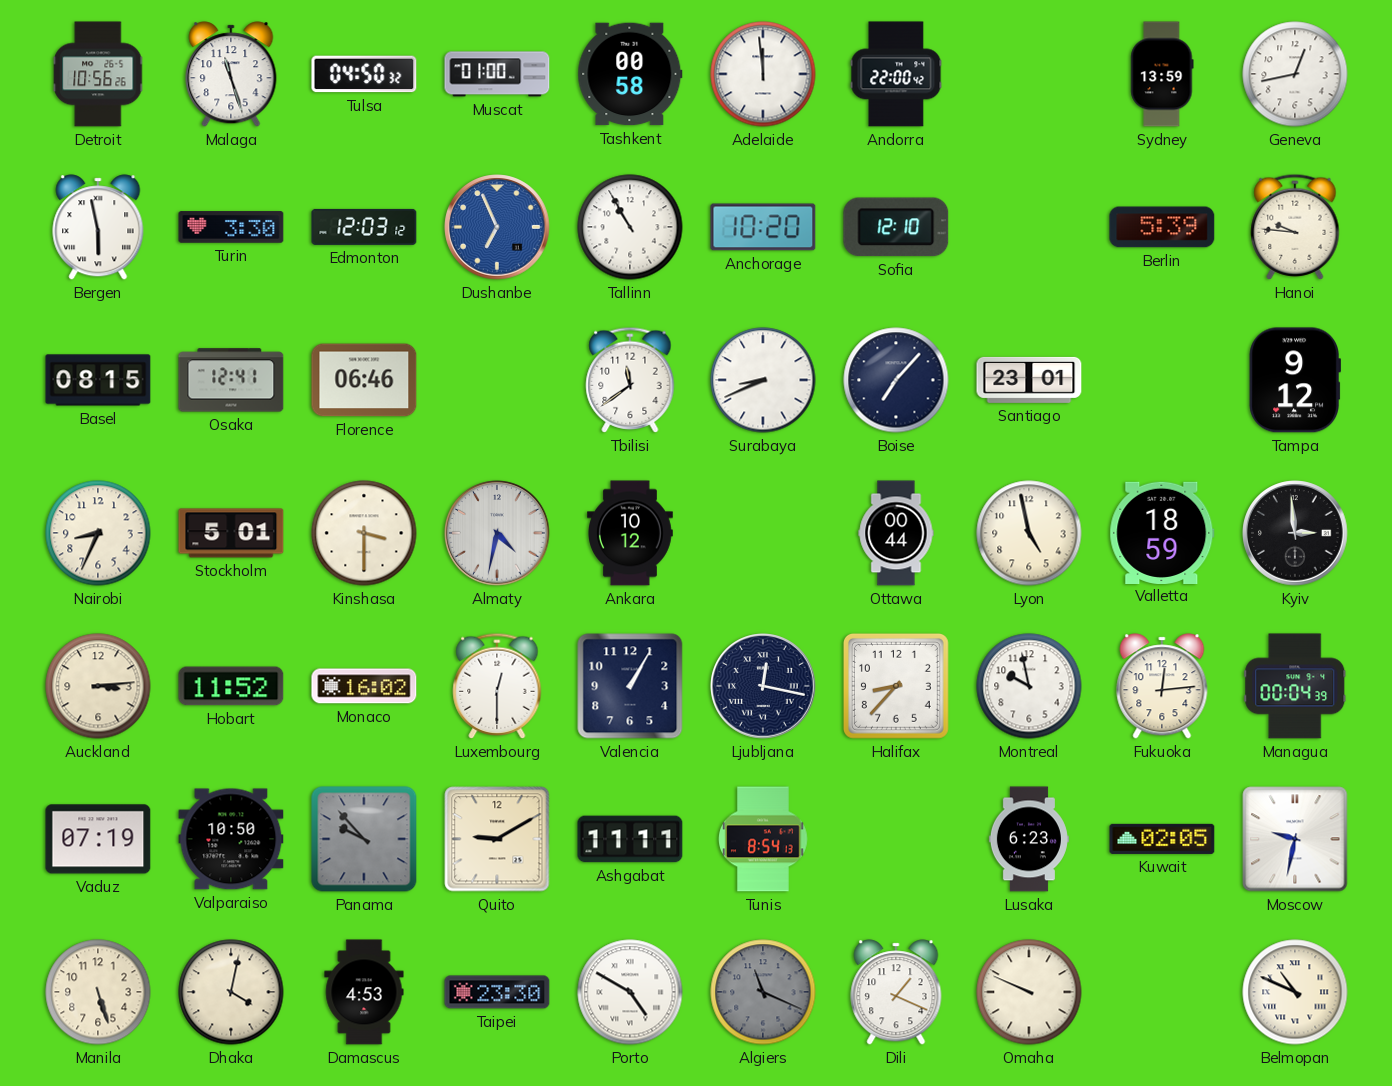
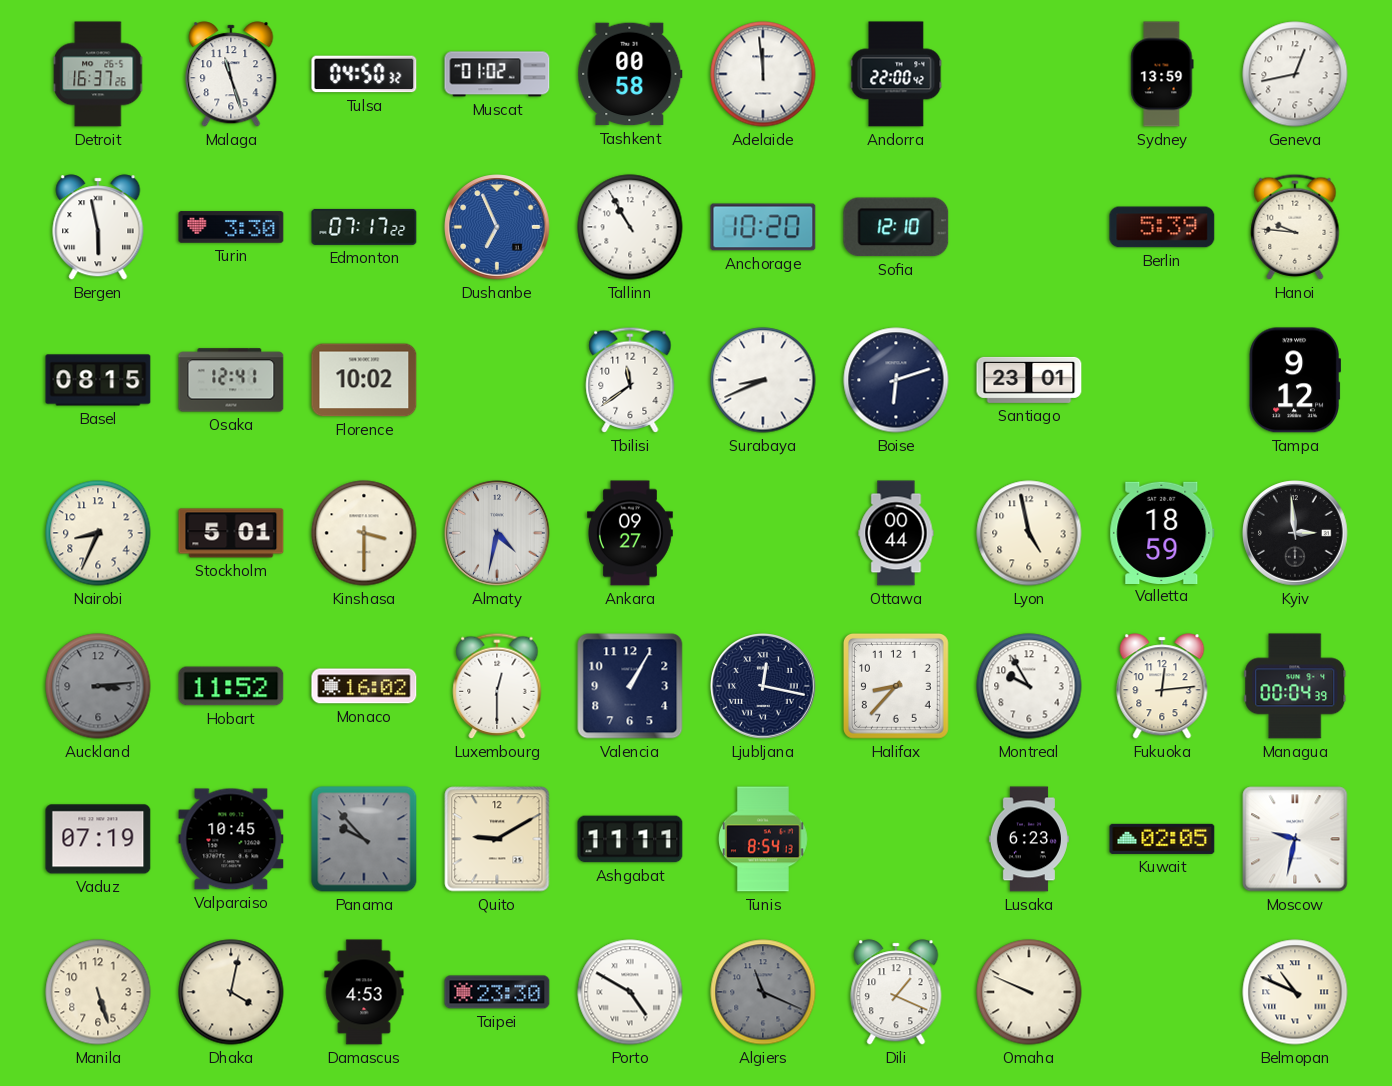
Detroit: 10:56 -> 16:37
Muscat: 01:00 -> 01:02
Edmonton: 12:03 -> 07:17
Florence: 06:46 -> 10:02
Boise: 7:07 -> 6:12
Ankara: 10:12 -> 09:27
Auckland dial: cream -> grey
Montreal: 9:58 -> 9:55
Valparaiso: 10:50 -> 10:45
